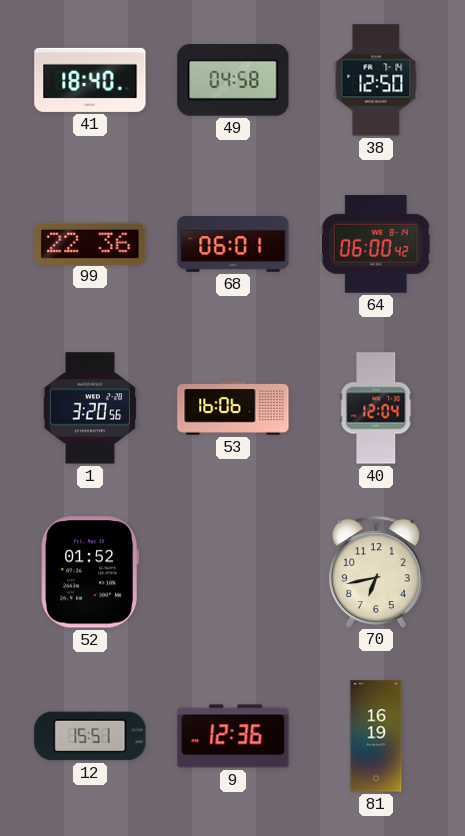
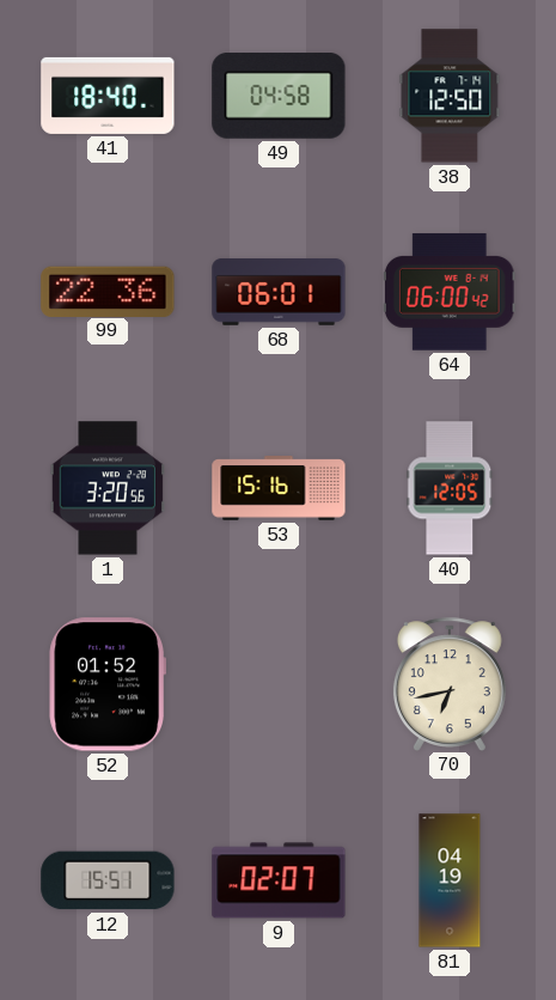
53: 16:06 -> 15:16
40: 12:04 -> 12:05
9: 12:36 -> 02:07
81: 16:19 -> 04:19
